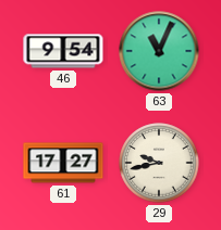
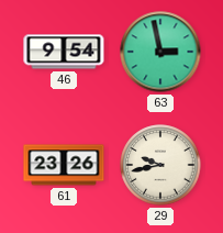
63: 11:04 -> 2:58
61: 17:27 -> 23:26
